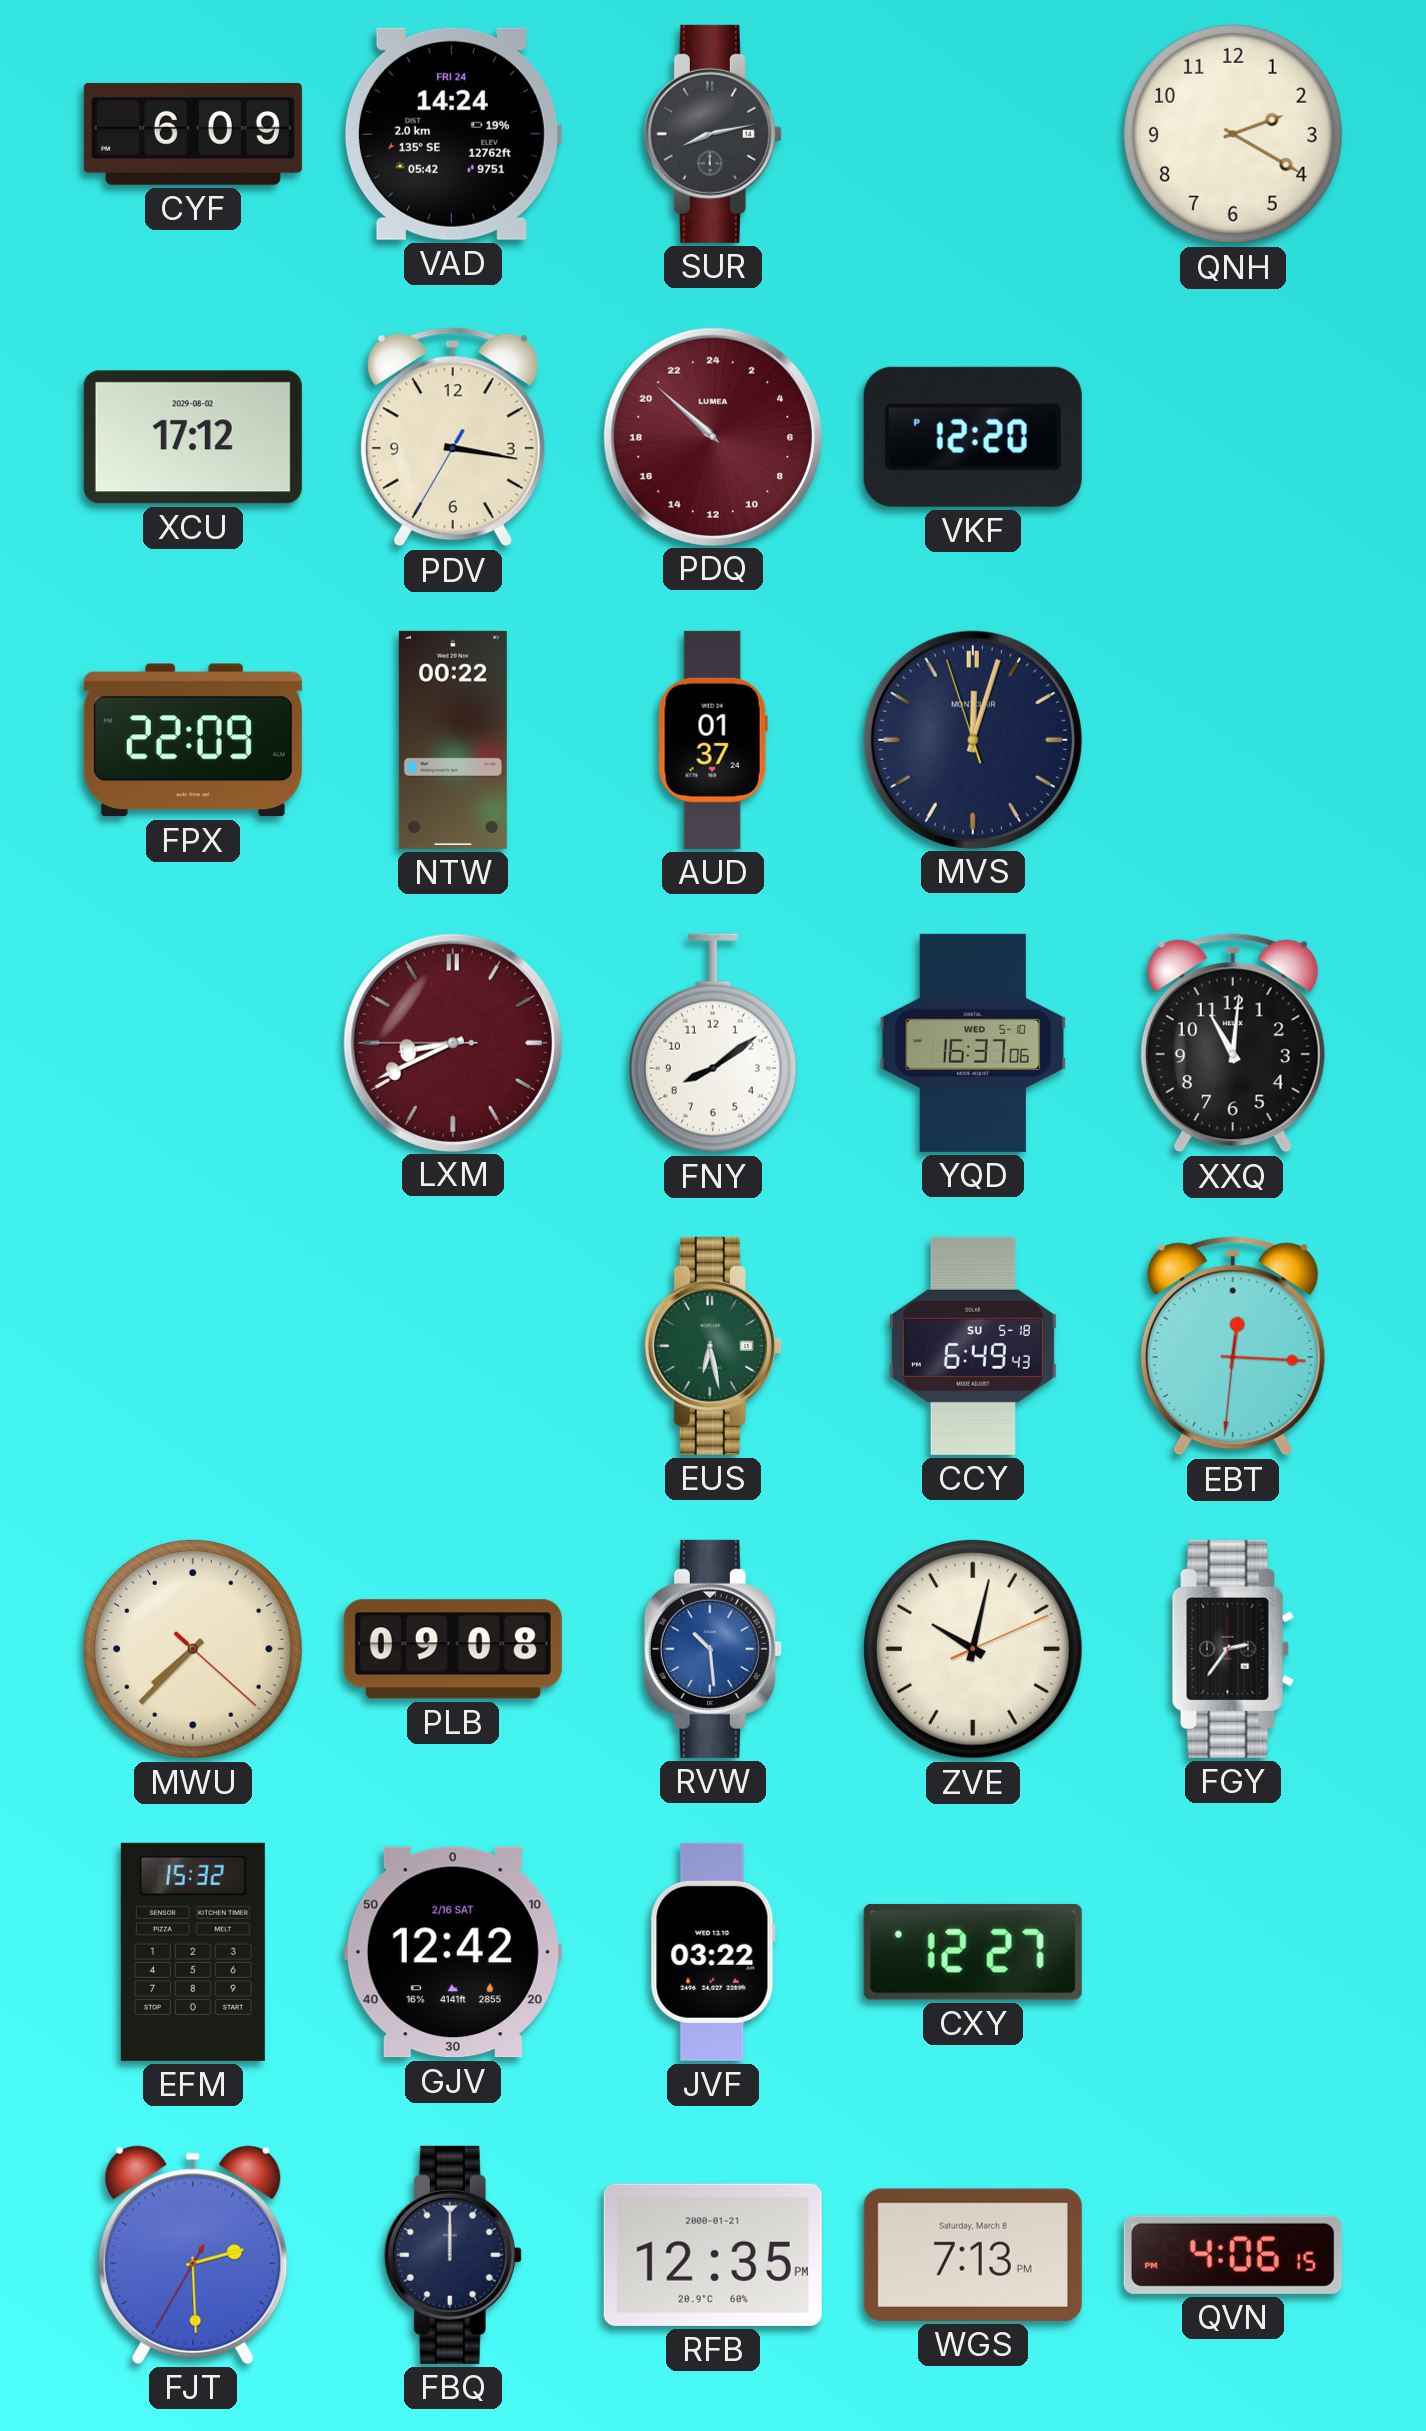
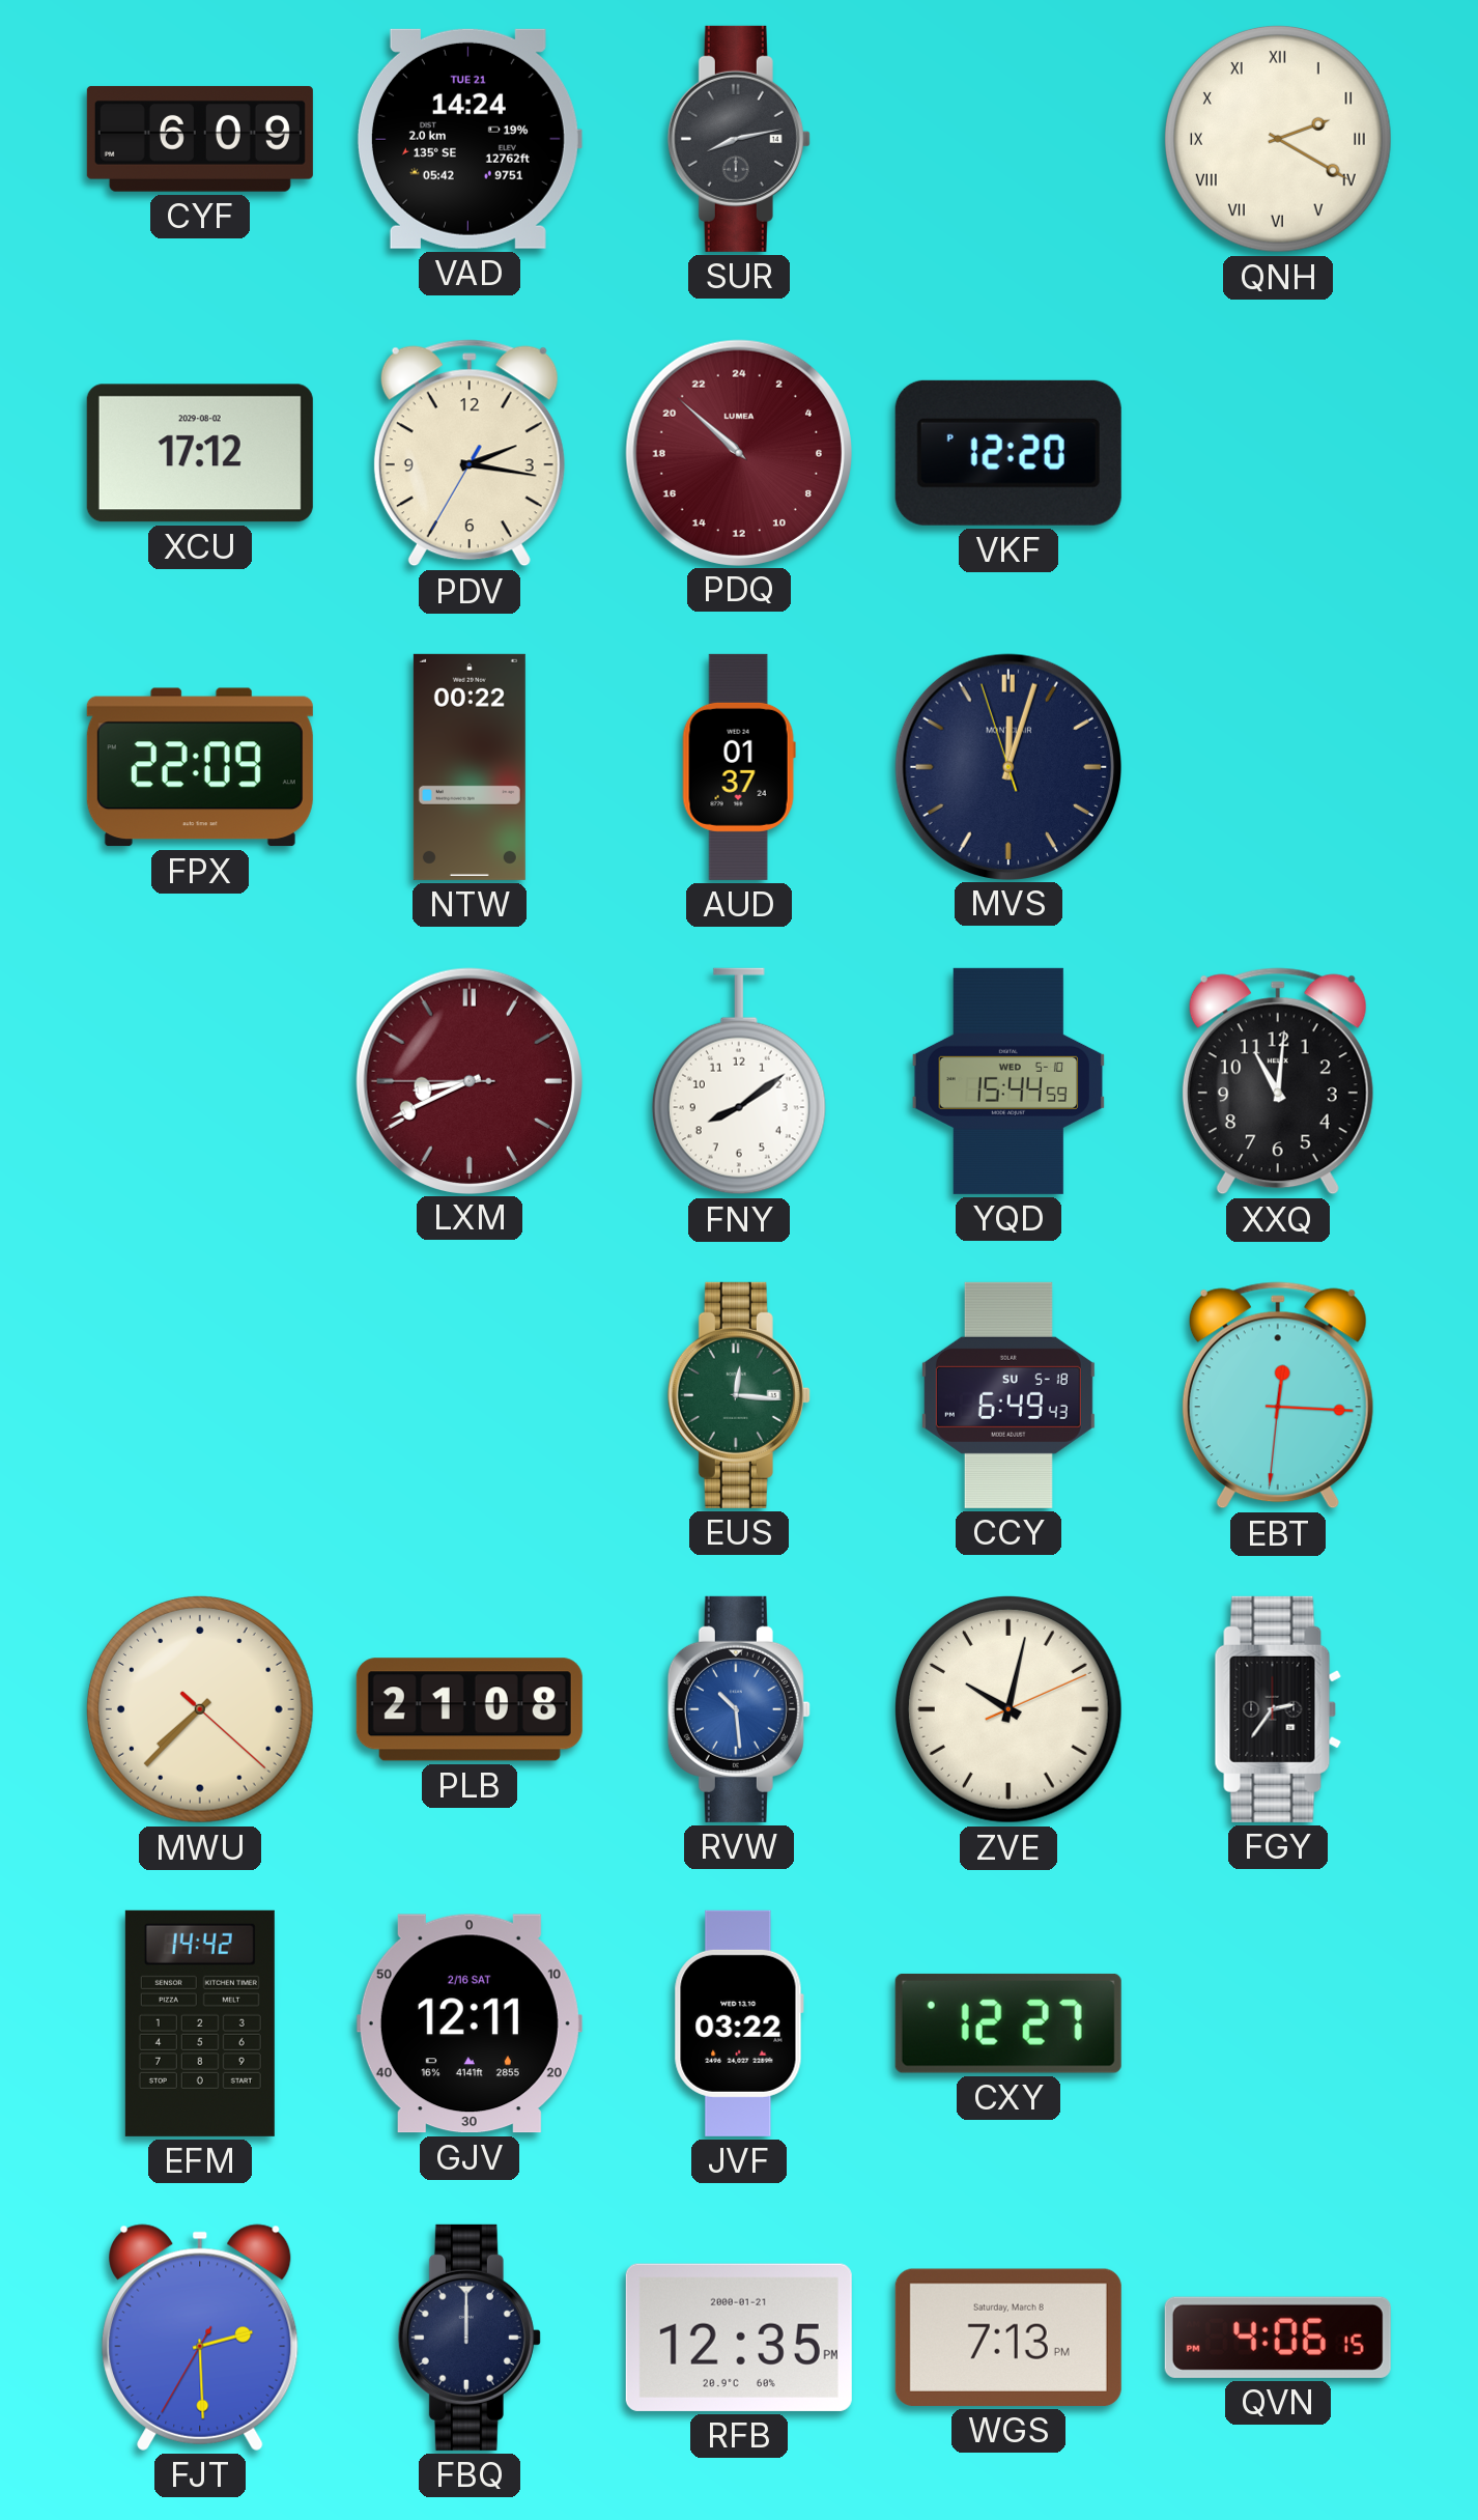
VAD date: FRI 24 -> TUE 21
QNH numerals: Arabic -> Roman
PDV: 3:16 -> 2:16
YQD: 16:37 -> 15:44
EUS: 6:28 -> 12:16
PLB: 09:08 -> 21:08
EFM: 15:32 -> 14:42
GJV: 12:42 -> 12:11
